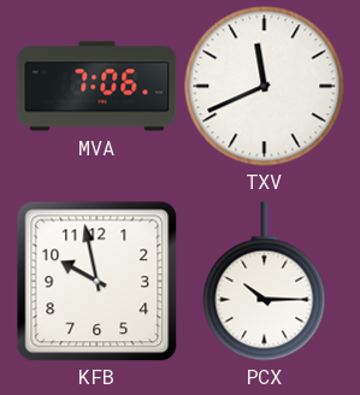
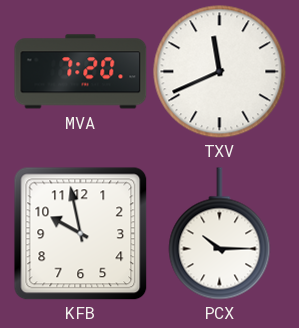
MVA: 7:06 -> 7:20
